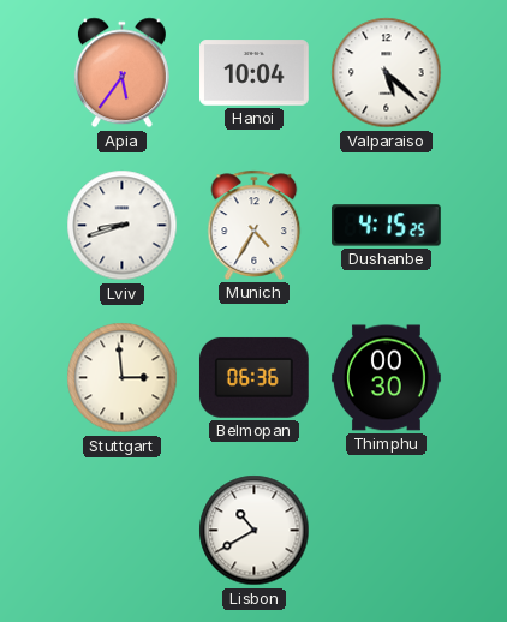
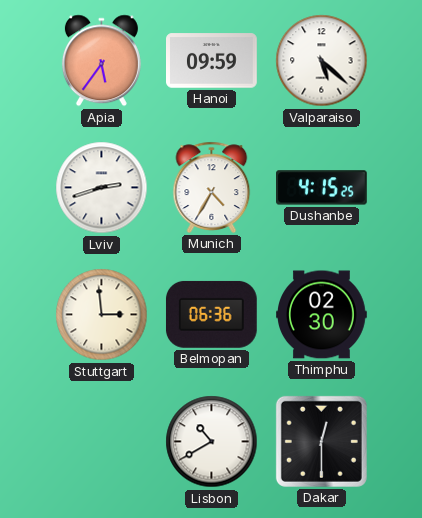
Hanoi: 10:04 -> 09:59
Lviv: 8:42 -> 2:42
Thimphu: 00:30 -> 02:30
Dakar: none -> 12:30
